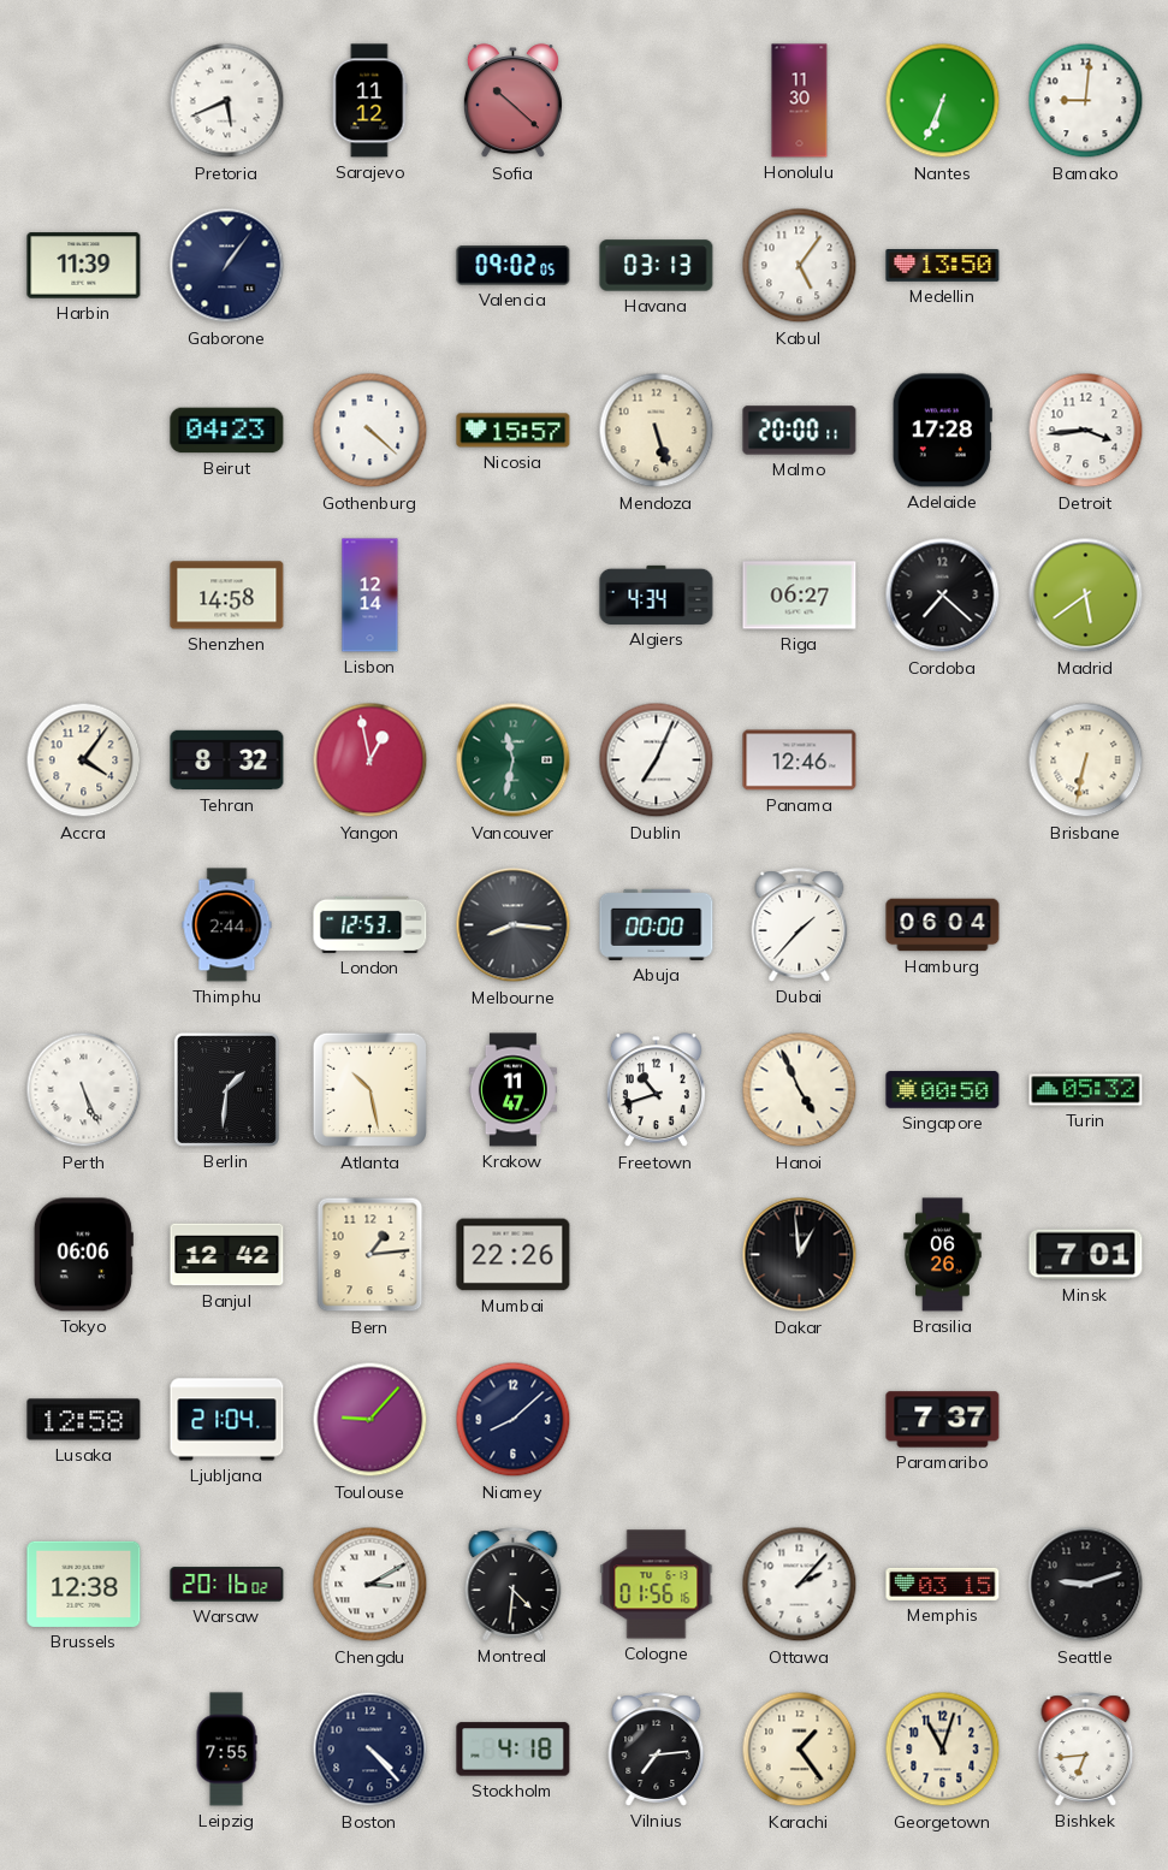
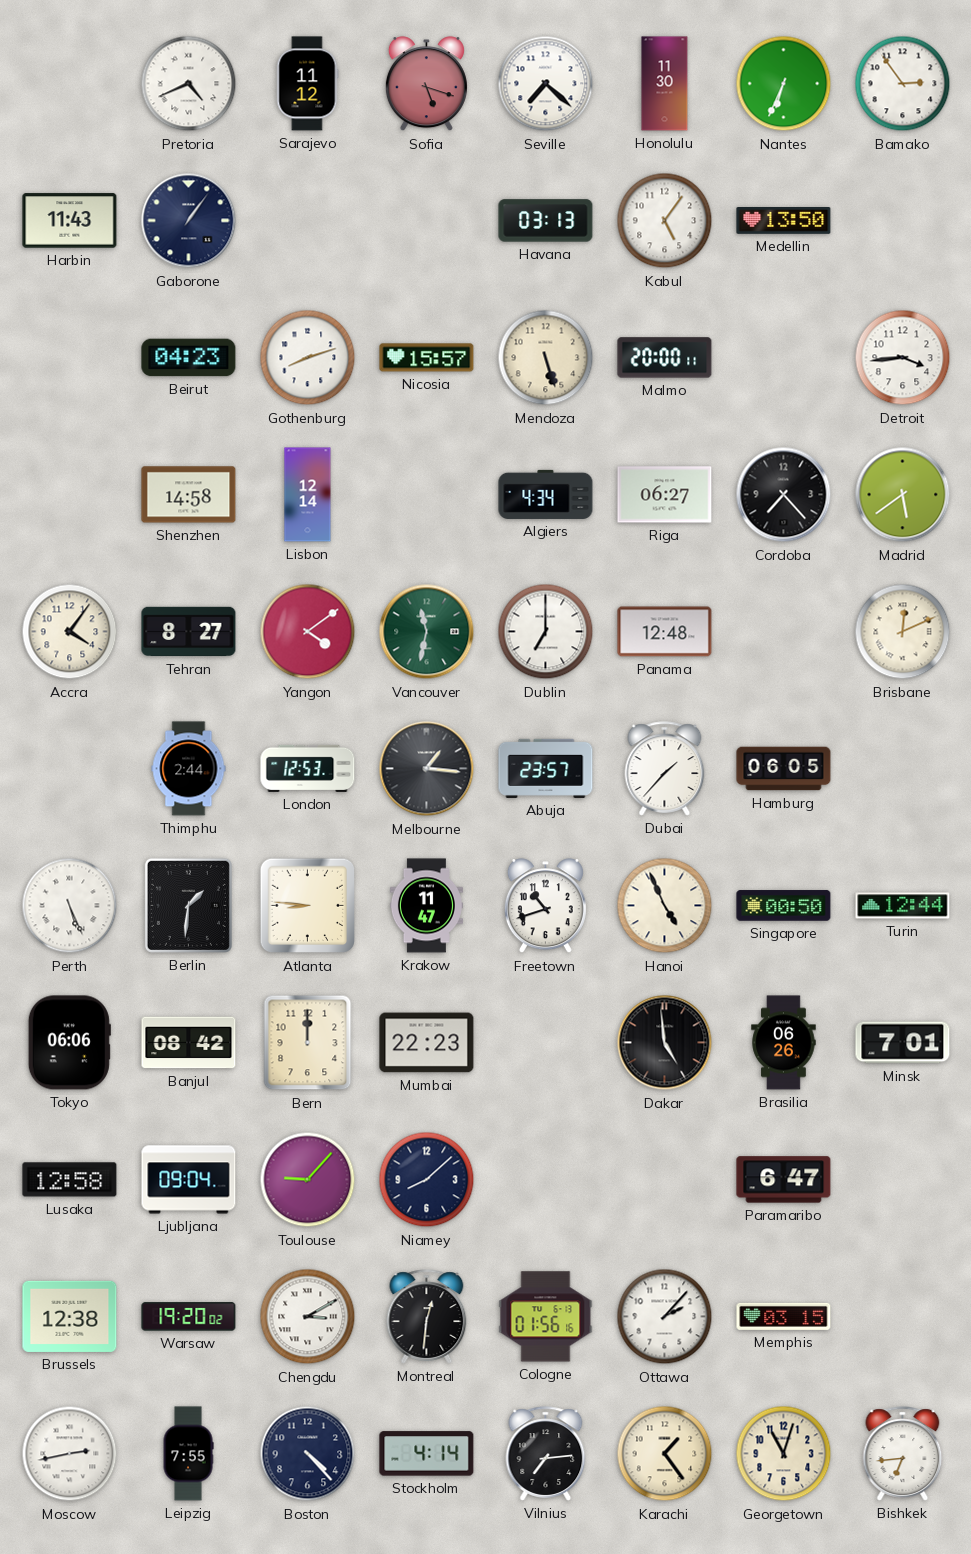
Pretoria: 5:41 -> 4:41
Sofia: 10:22 -> 5:18
Seville: none -> 7:22
Bamako: 9:01 -> 2:54
Harbin: 11:39 -> 11:43
Valencia: 09:02 -> none
Gothenburg: 4:22 -> 8:12
Adelaide: 17:28 -> none
Cordoba: 7:22 -> 7:23
Tehran: 8:32 -> 8:27
Yangon: 12:58 -> 4:09
Dublin: 7:04 -> 7:00
Panama: 12:46 -> 12:48
Brisbane: 6:32 -> 12:11
Melbourne: 8:16 -> 1:16
Abuja: 00:00 -> 23:57
Hamburg: 06:04 -> 06:05
Atlanta: 10:28 -> 8:46
Turin: 05:32 -> 12:44
Banjul: 12:42 -> 08:42
Bern: 1:14 -> 12:00
Mumbai: 22:26 -> 22:23
Dakar: 12:59 -> 4:59
Ljubljana: 21:04 -> 09:04
Paramaribo: 7:37 -> 6:47
Warsaw: 20:16 -> 19:20
Montreal: 4:31 -> 12:31
Seattle: 9:12 -> none
Moscow: none -> 2:43
Stockholm: 4:18 -> 4:14
